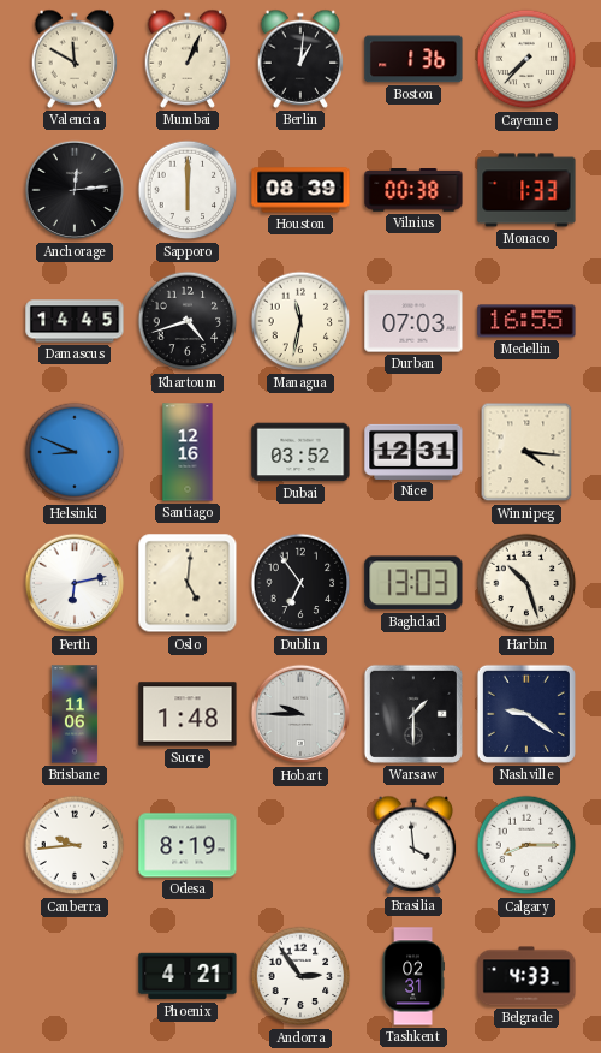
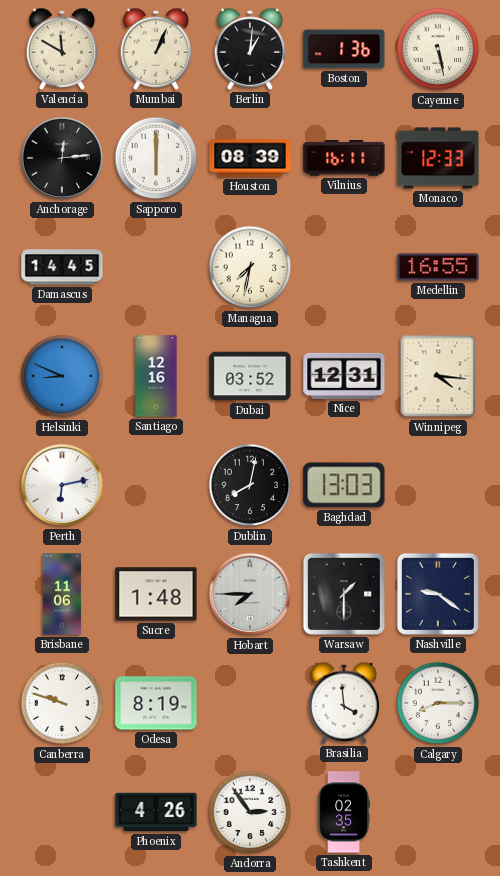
Cayenne: 7:37 -> 5:28
Vilnius: 00:38 -> 16:11
Monaco: 1:33 -> 12:33
Khartoum: 4:42 -> none
Managua: 11:32 -> 7:32
Durban: 07:03 -> none
Oslo: 5:01 -> none
Dublin: 6:54 -> 8:02
Harbin: 10:27 -> none
Hobart: 9:45 -> 7:45
Canberra: 9:44 -> 9:48
Phoenix: 4:21 -> 4:26
Tashkent: 02:31 -> 02:35
Belgrade: 4:33 -> none
